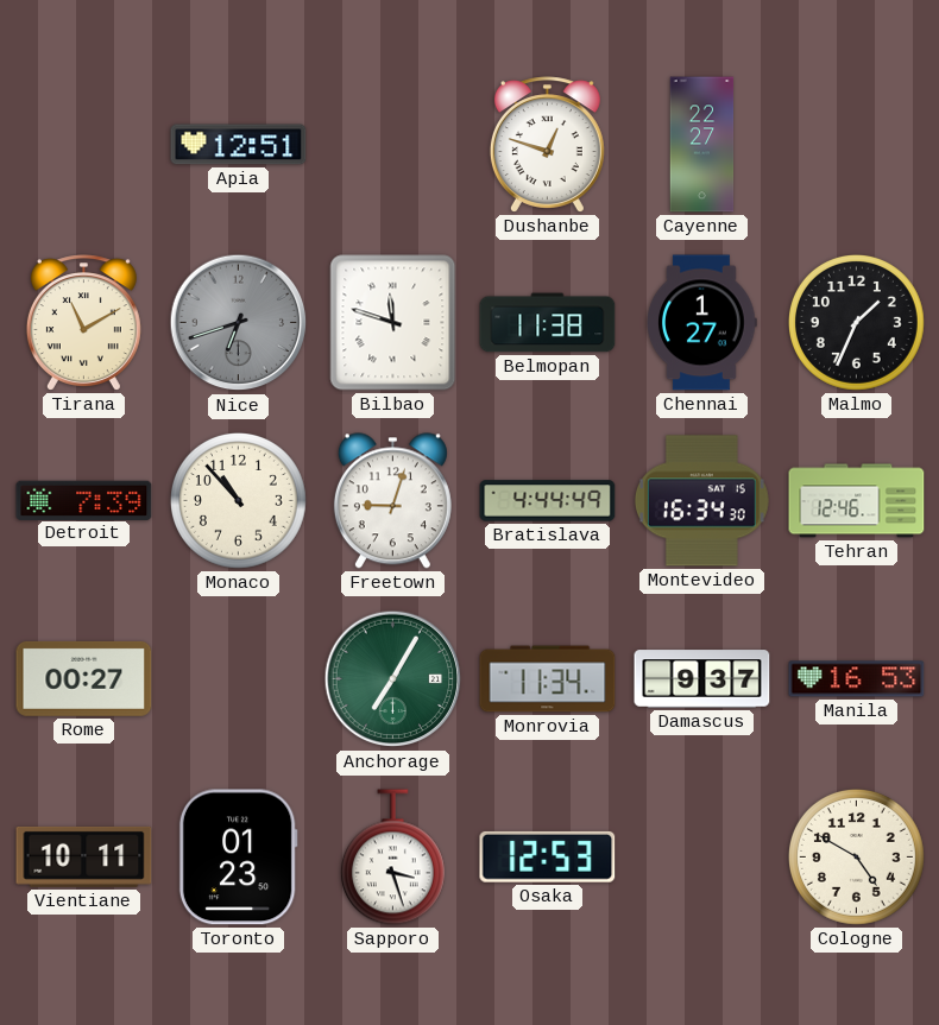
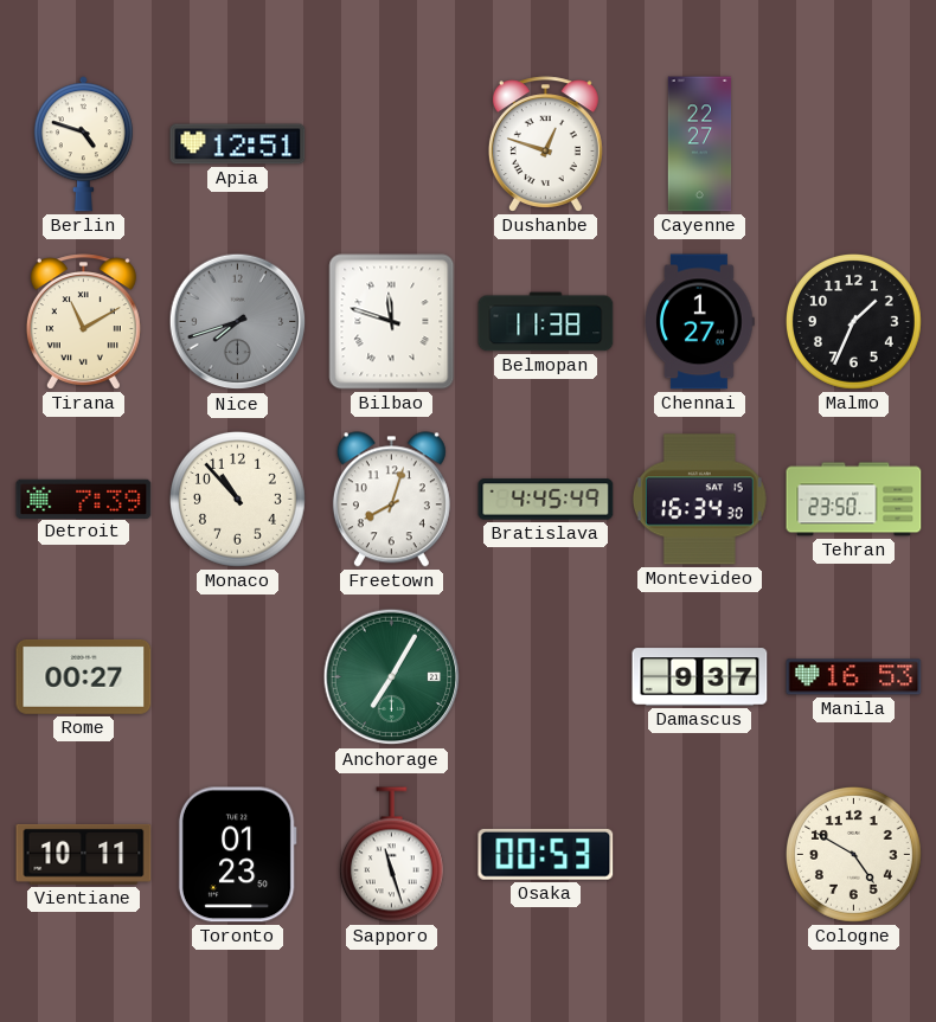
Berlin: none -> 4:48
Nice: 6:42 -> 7:42
Freetown: 9:03 -> 8:03
Bratislava: 4:44 -> 4:45
Tehran: 12:46 -> 23:50
Monrovia: 11:34 -> none
Sapporo: 3:27 -> 11:27
Osaka: 12:53 -> 00:53
